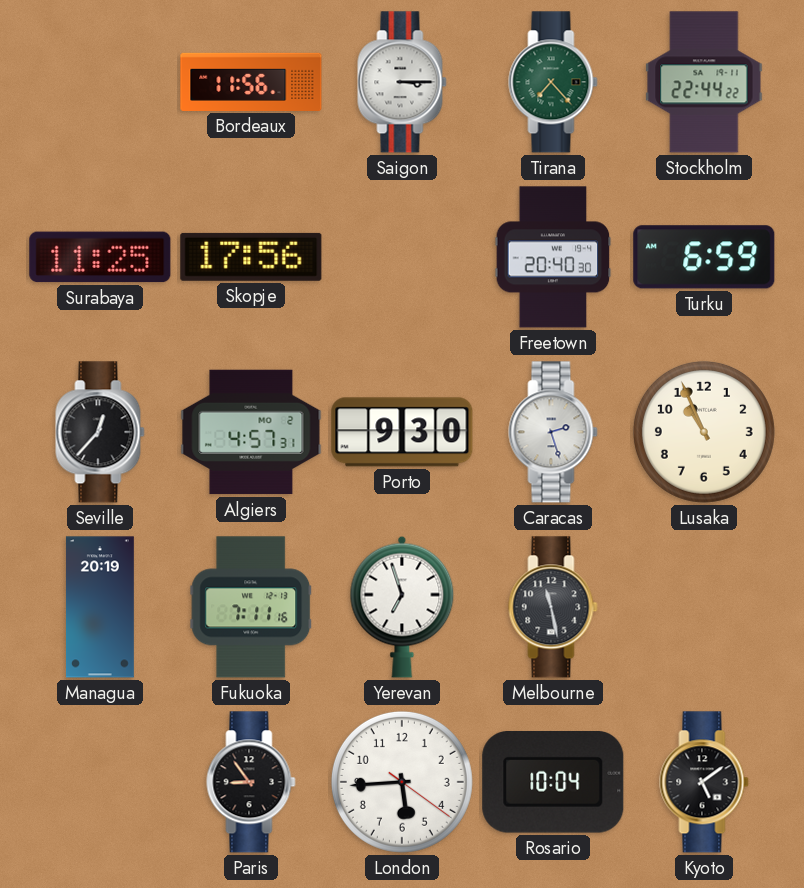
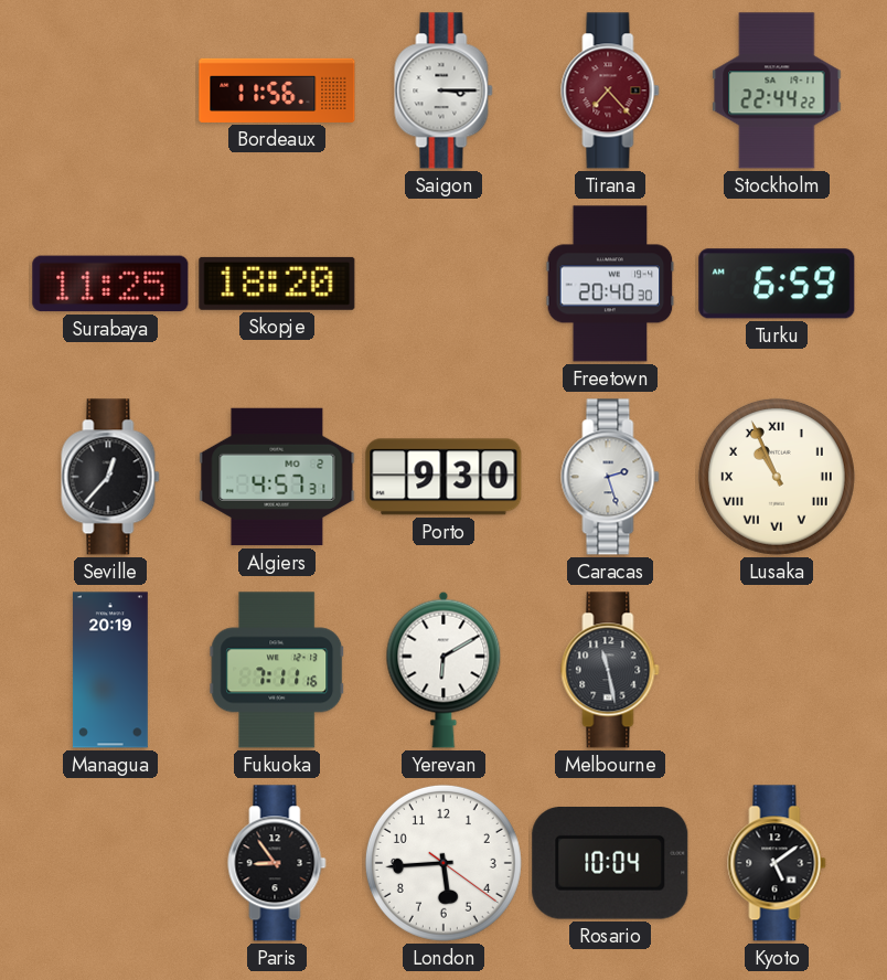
Tirana dial: green -> burgundy
Skopje: 17:56 -> 18:20
Lusaka numerals: Arabic -> Roman
Yerevan: 6:57 -> 6:10
